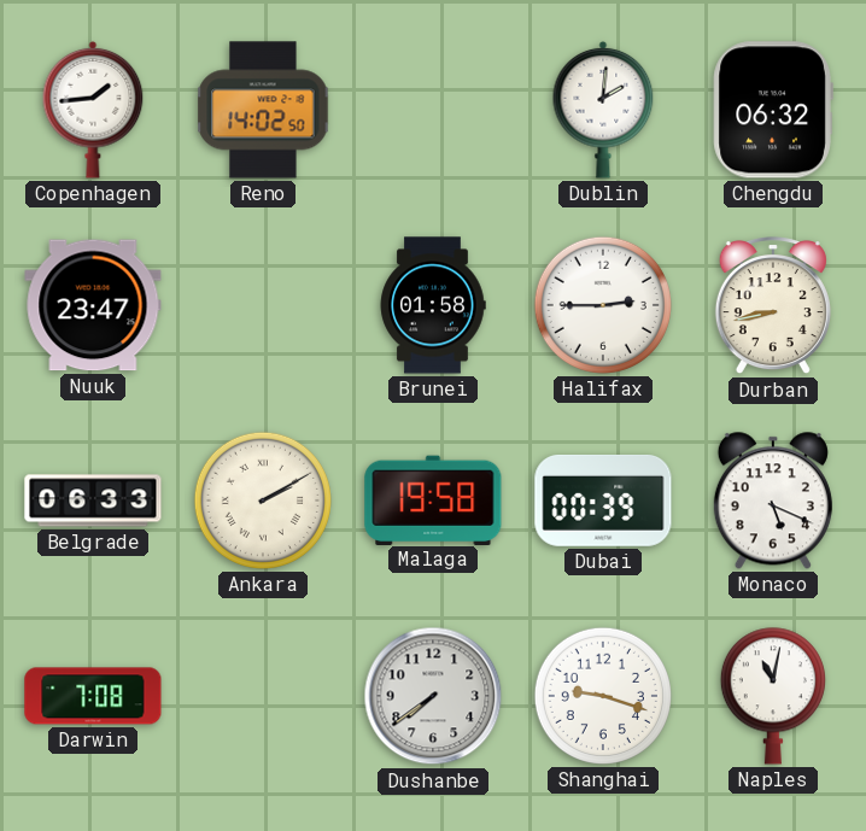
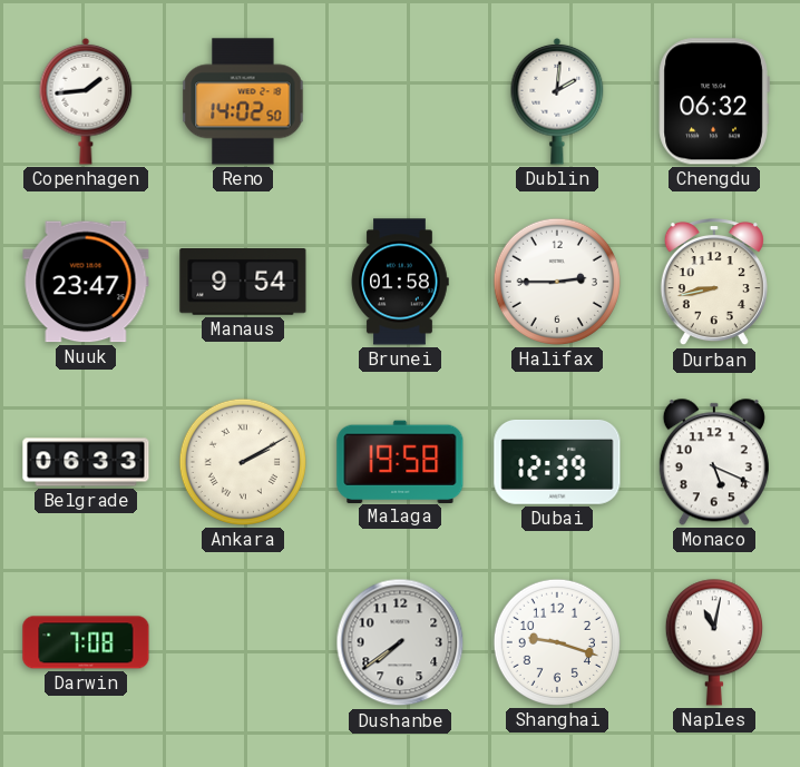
Manaus: none -> 9:54
Dubai: 00:39 -> 12:39
